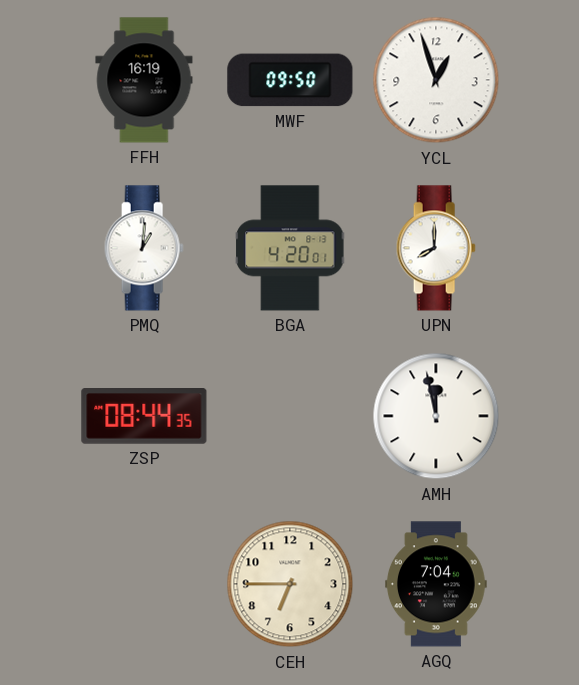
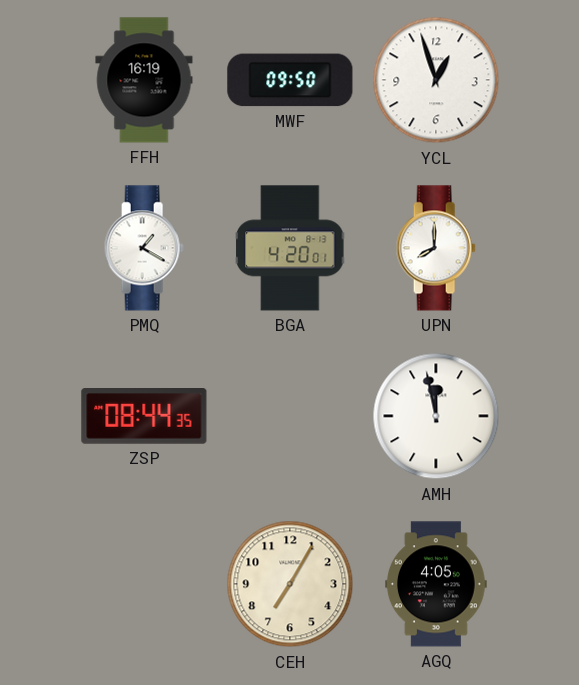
PMQ: 1:01 -> 1:20
CEH: 6:45 -> 7:05
AGQ: 7:04 -> 4:05
